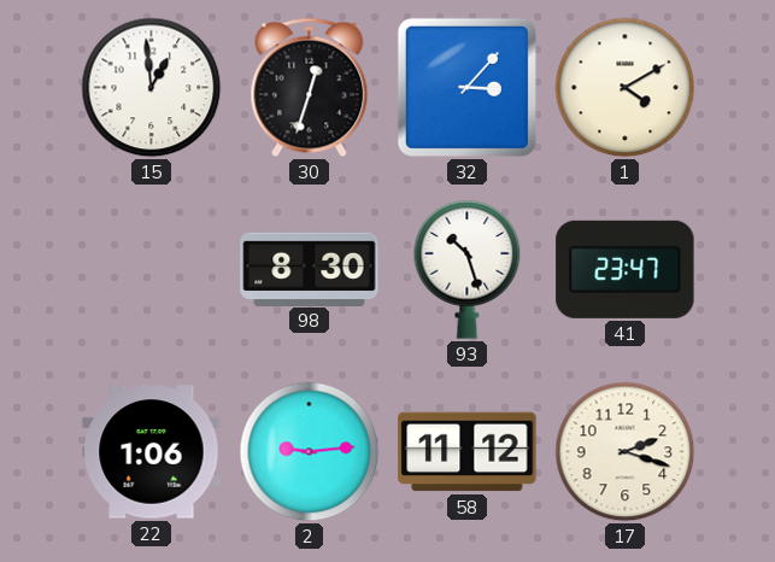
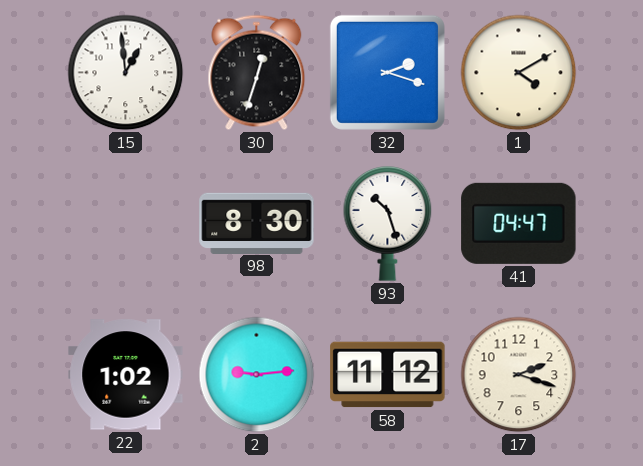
32: 3:07 -> 2:18
41: 23:47 -> 04:47
22: 1:06 -> 1:02
